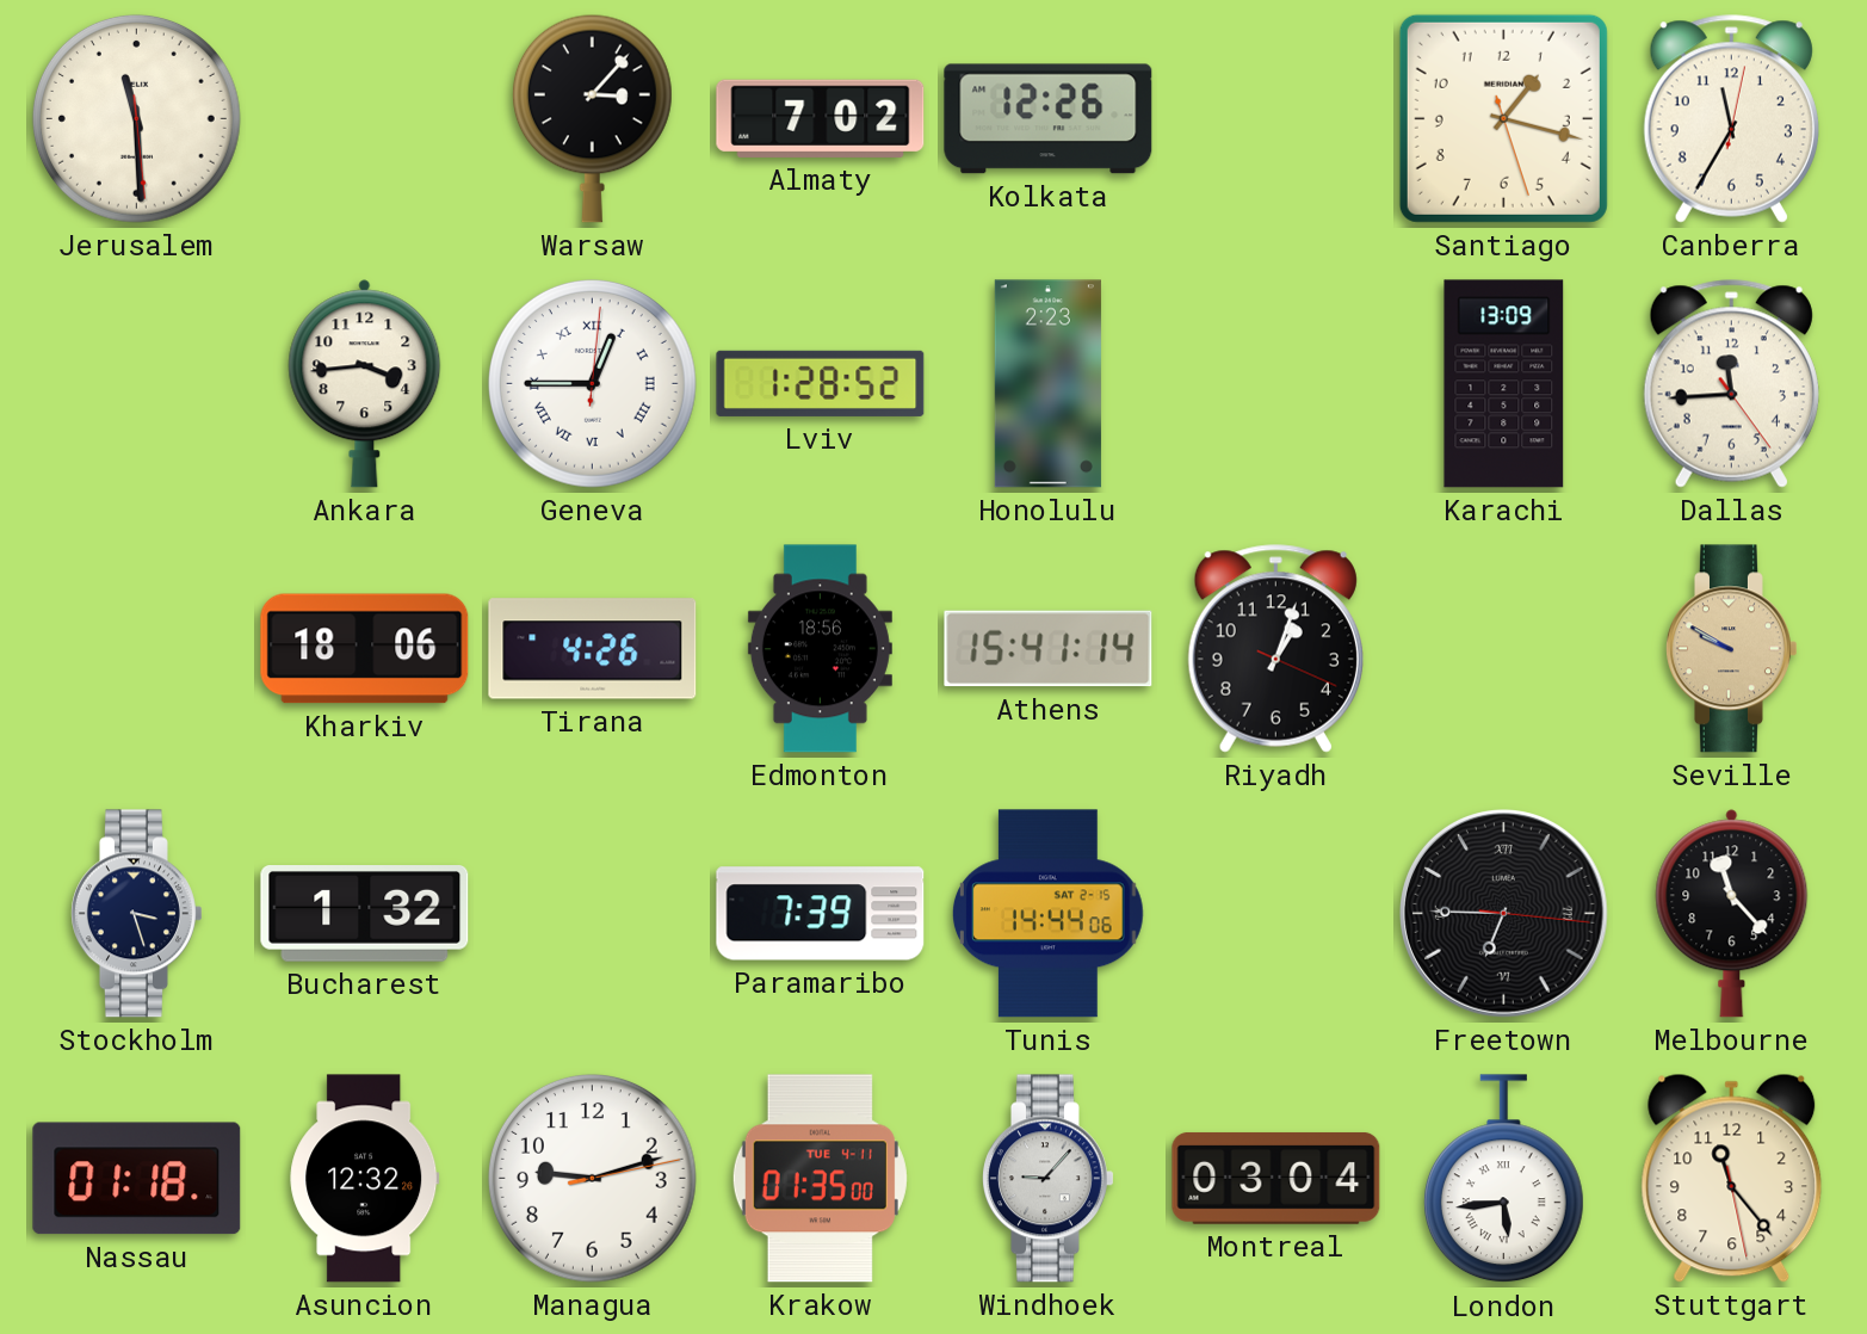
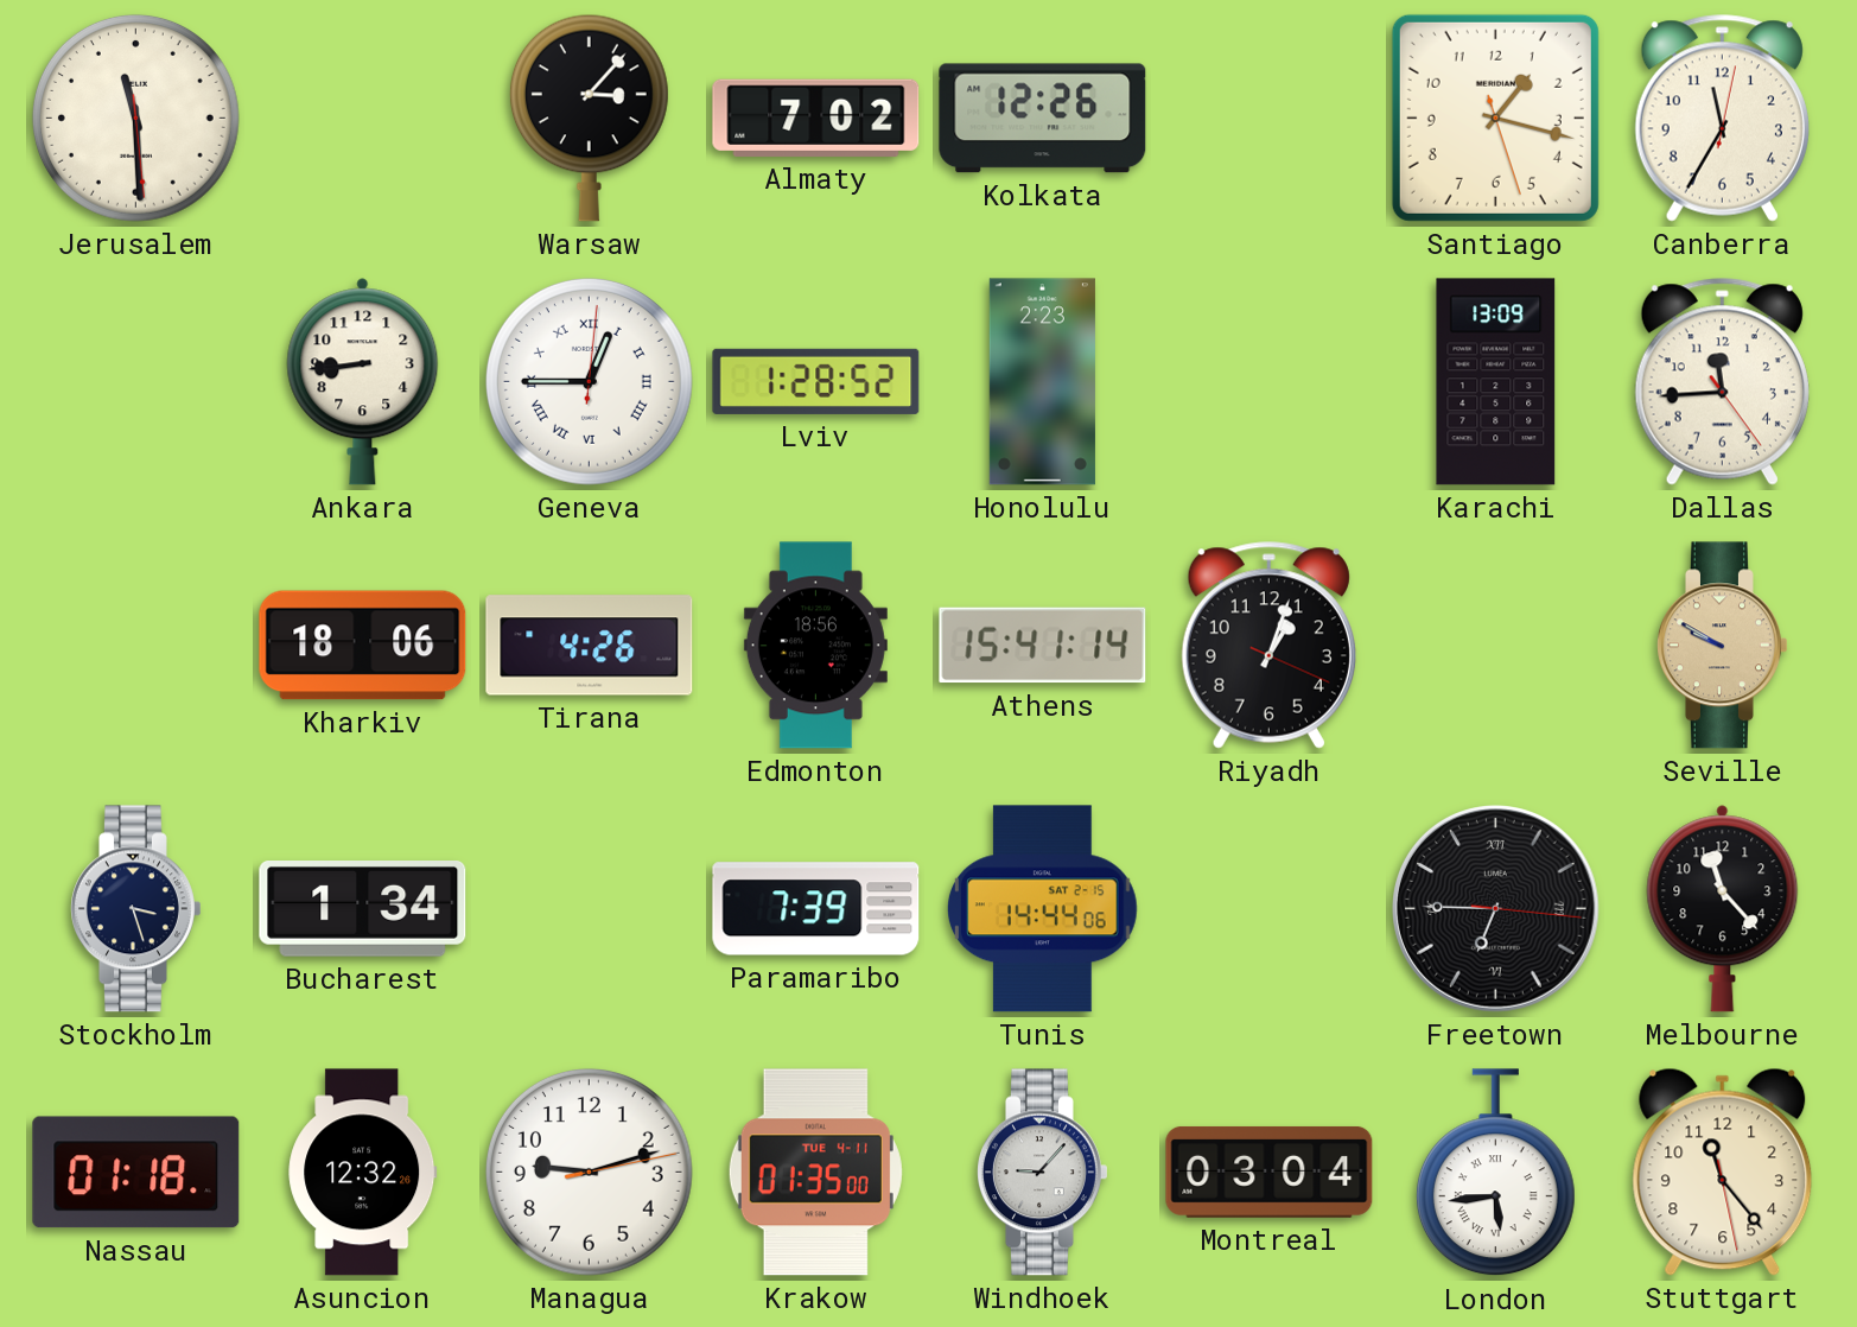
Ankara: 3:44 -> 8:44
Bucharest: 1:32 -> 1:34
